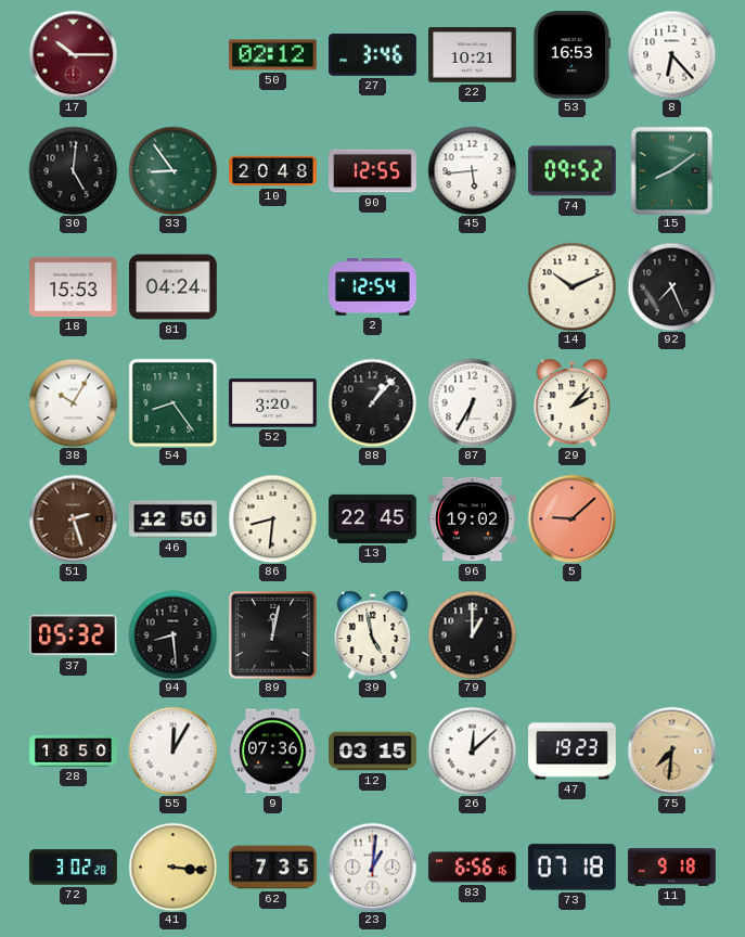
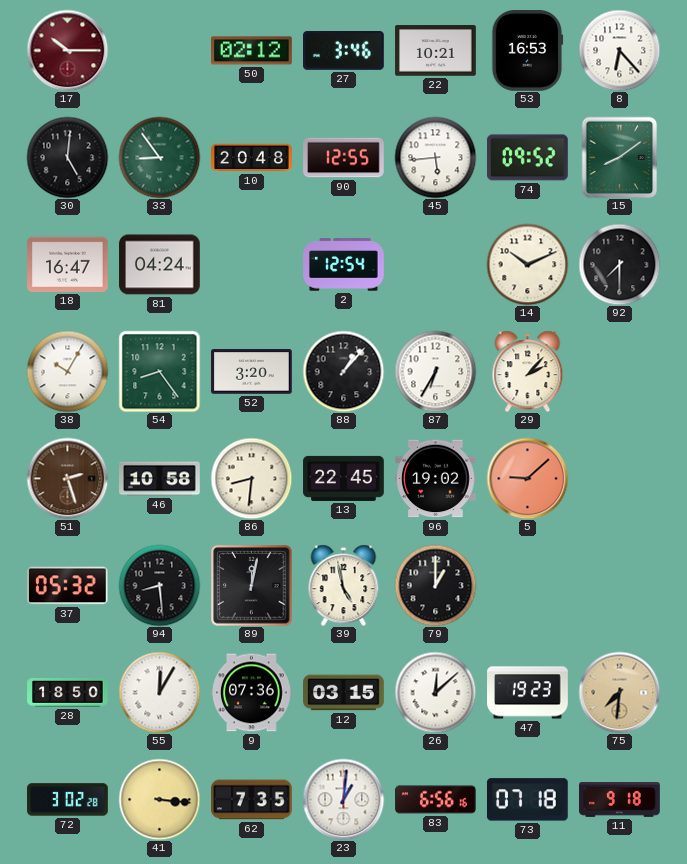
18: 15:53 -> 16:47
92: 7:26 -> 7:30
46: 12:50 -> 10:58
